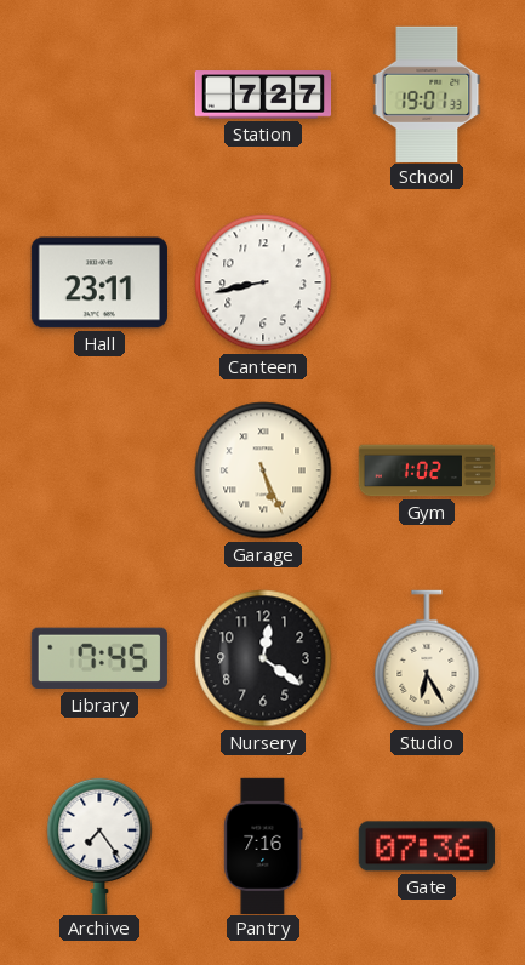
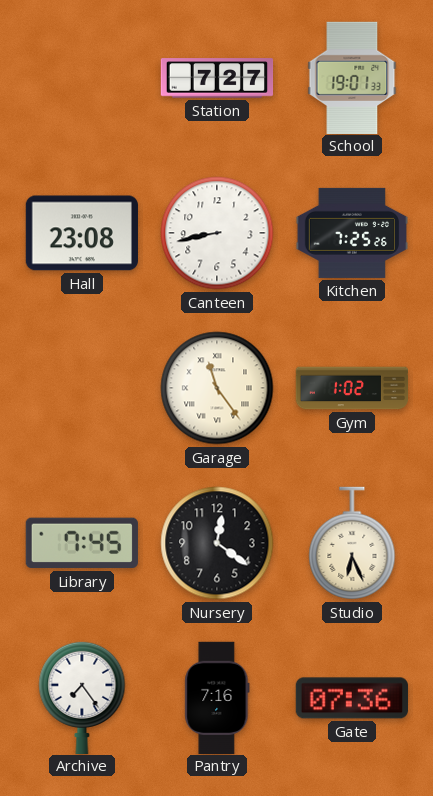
Hall: 23:11 -> 23:08
Kitchen: none -> 7:25
Garage: 5:26 -> 11:24
Studio: 6:25 -> 6:26
